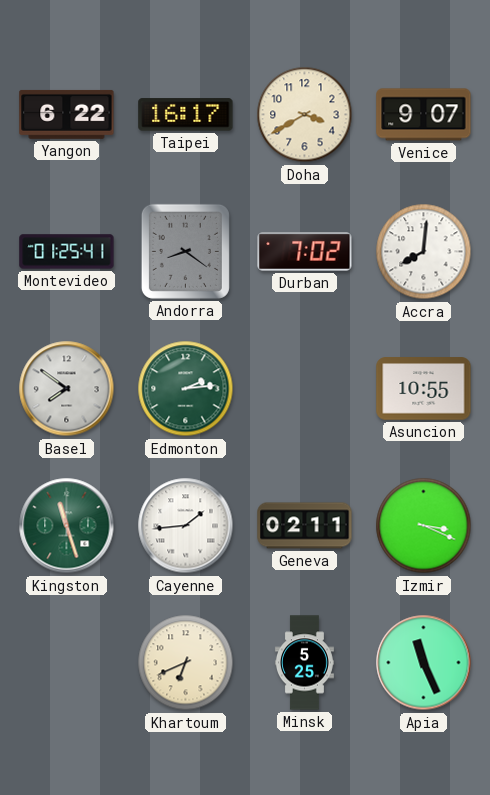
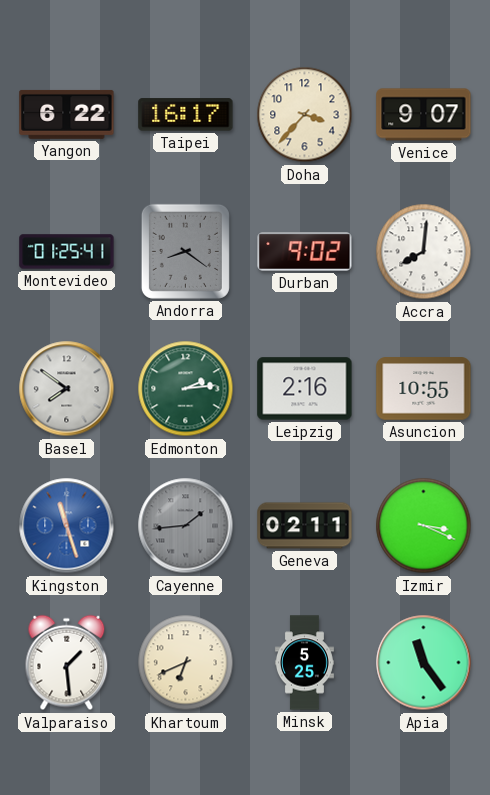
Doha: 3:40 -> 3:37
Durban: 7:02 -> 9:02
Leipzig: none -> 2:16
Kingston dial: green -> blue
Cayenne dial: white -> grey
Valparaiso: none -> 1:29
Apia: 11:26 -> 11:24
